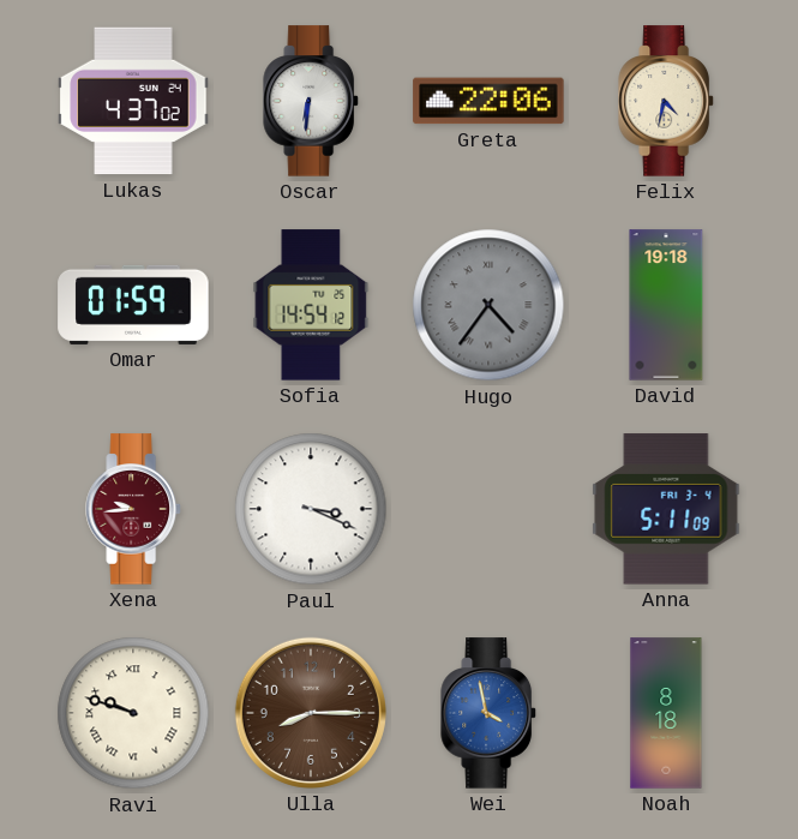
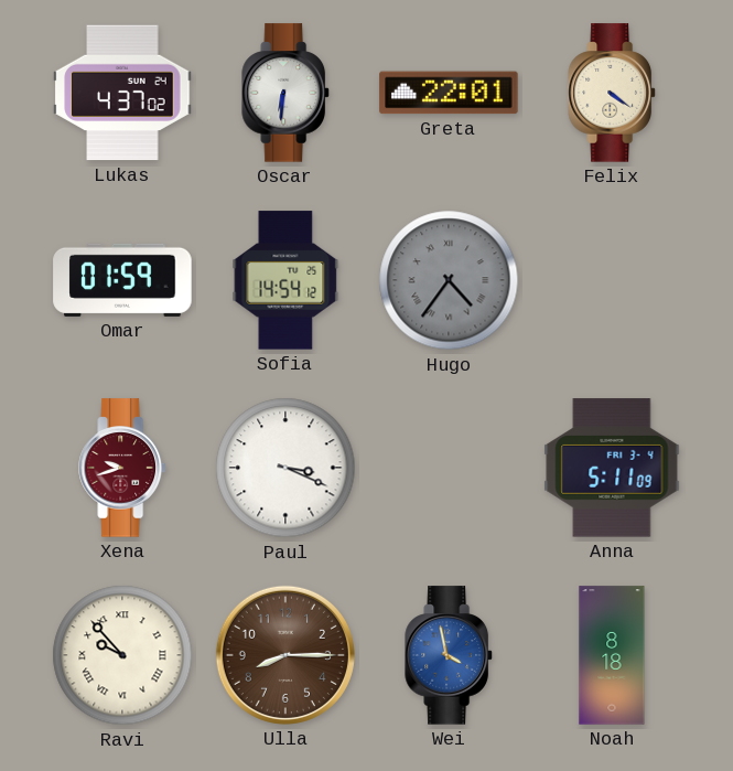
Greta: 22:06 -> 22:01
Felix: 4:32 -> 4:21
David: 19:18 -> none
Xena: 9:44 -> 9:42
Ravi: 9:48 -> 9:53
